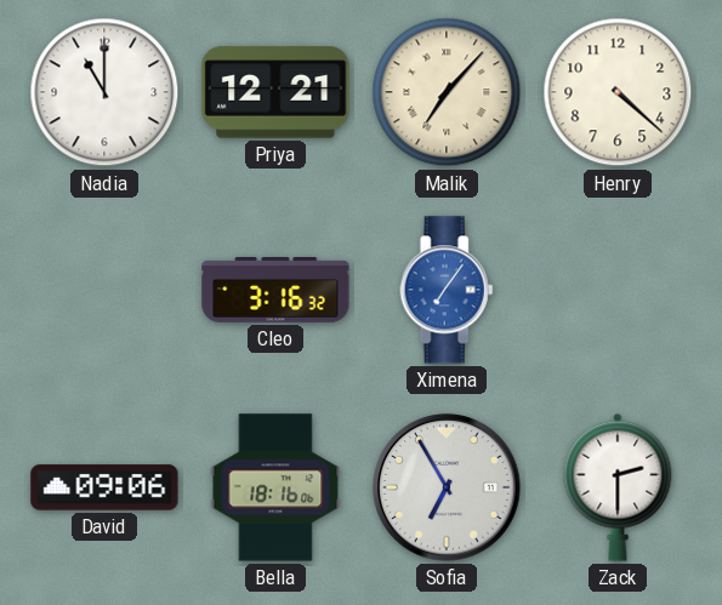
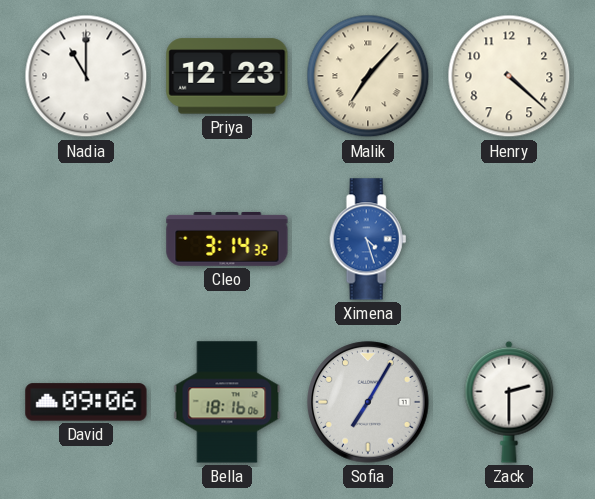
Priya: 12:21 -> 12:23
Cleo: 3:16 -> 3:14
Ximena: 7:06 -> 4:27
Sofia: 6:55 -> 7:05
